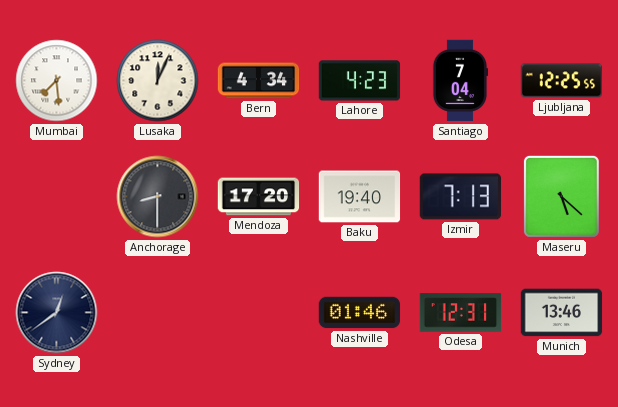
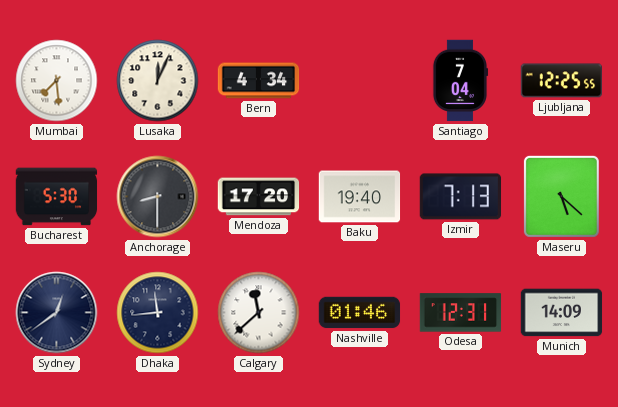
Lahore: 4:23 -> none
Bucharest: none -> 5:30
Dhaka: none -> 11:44
Calgary: none -> 11:38
Munich: 13:46 -> 14:09
